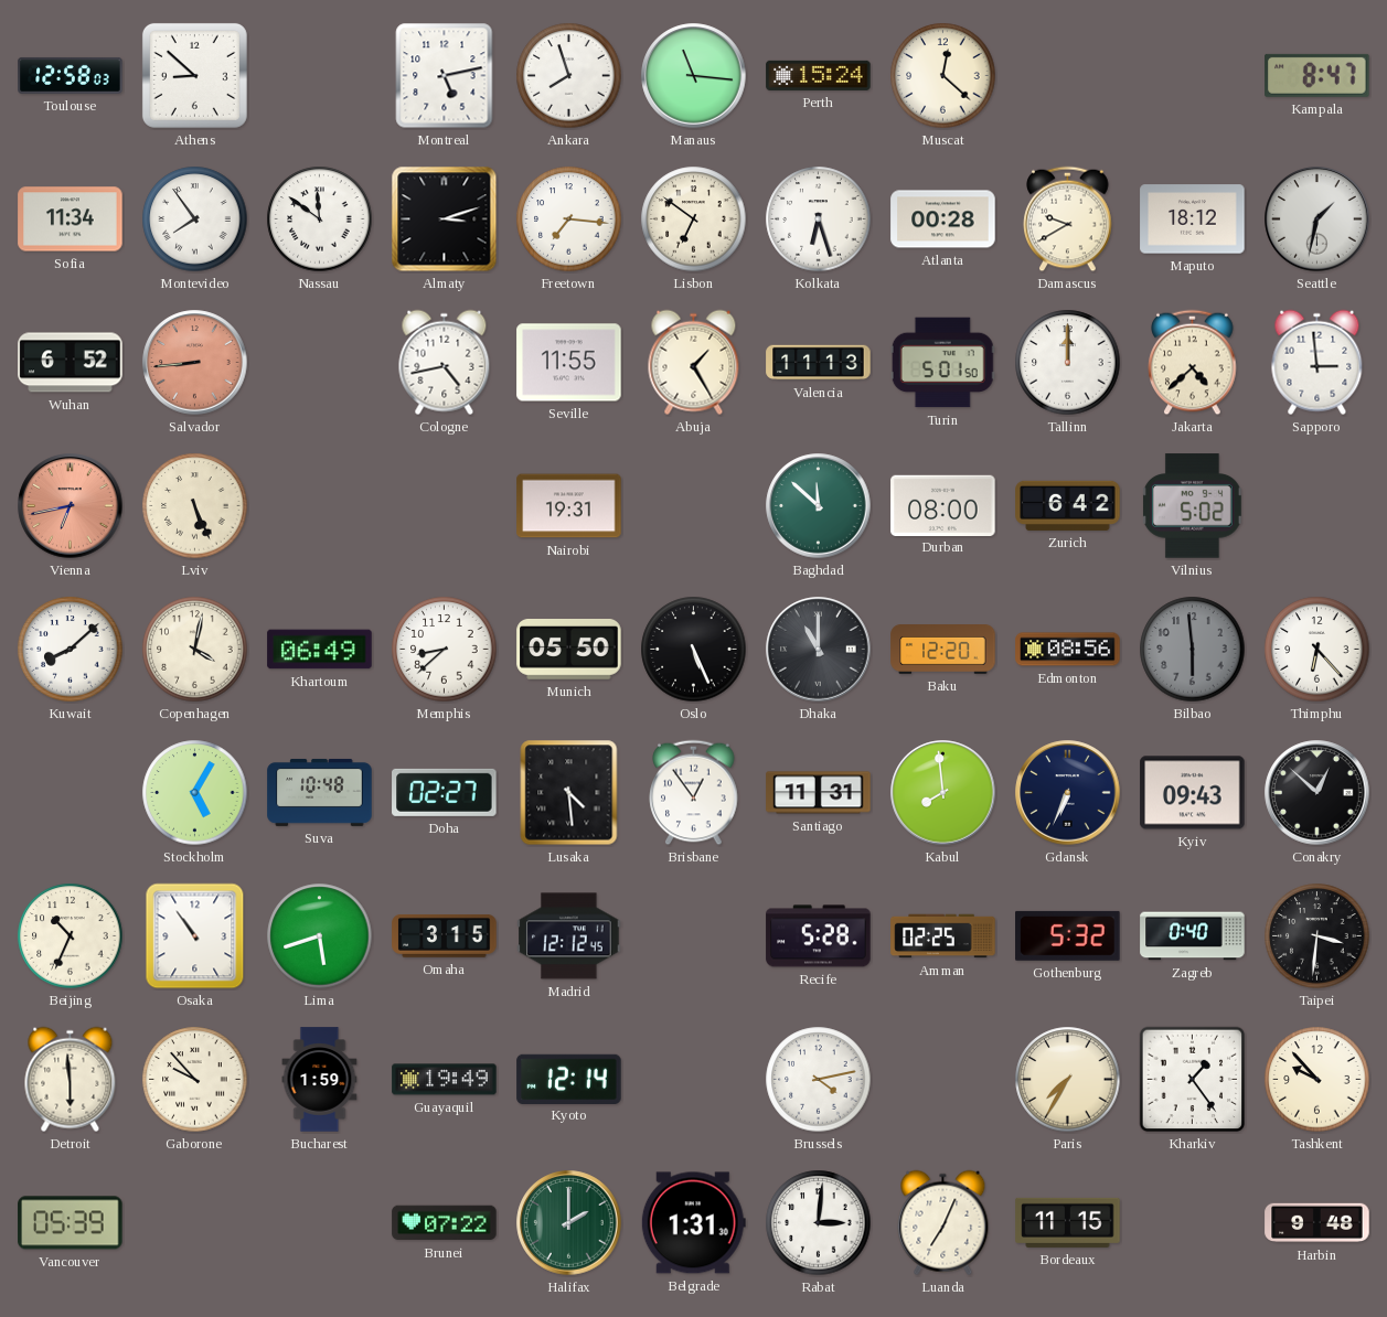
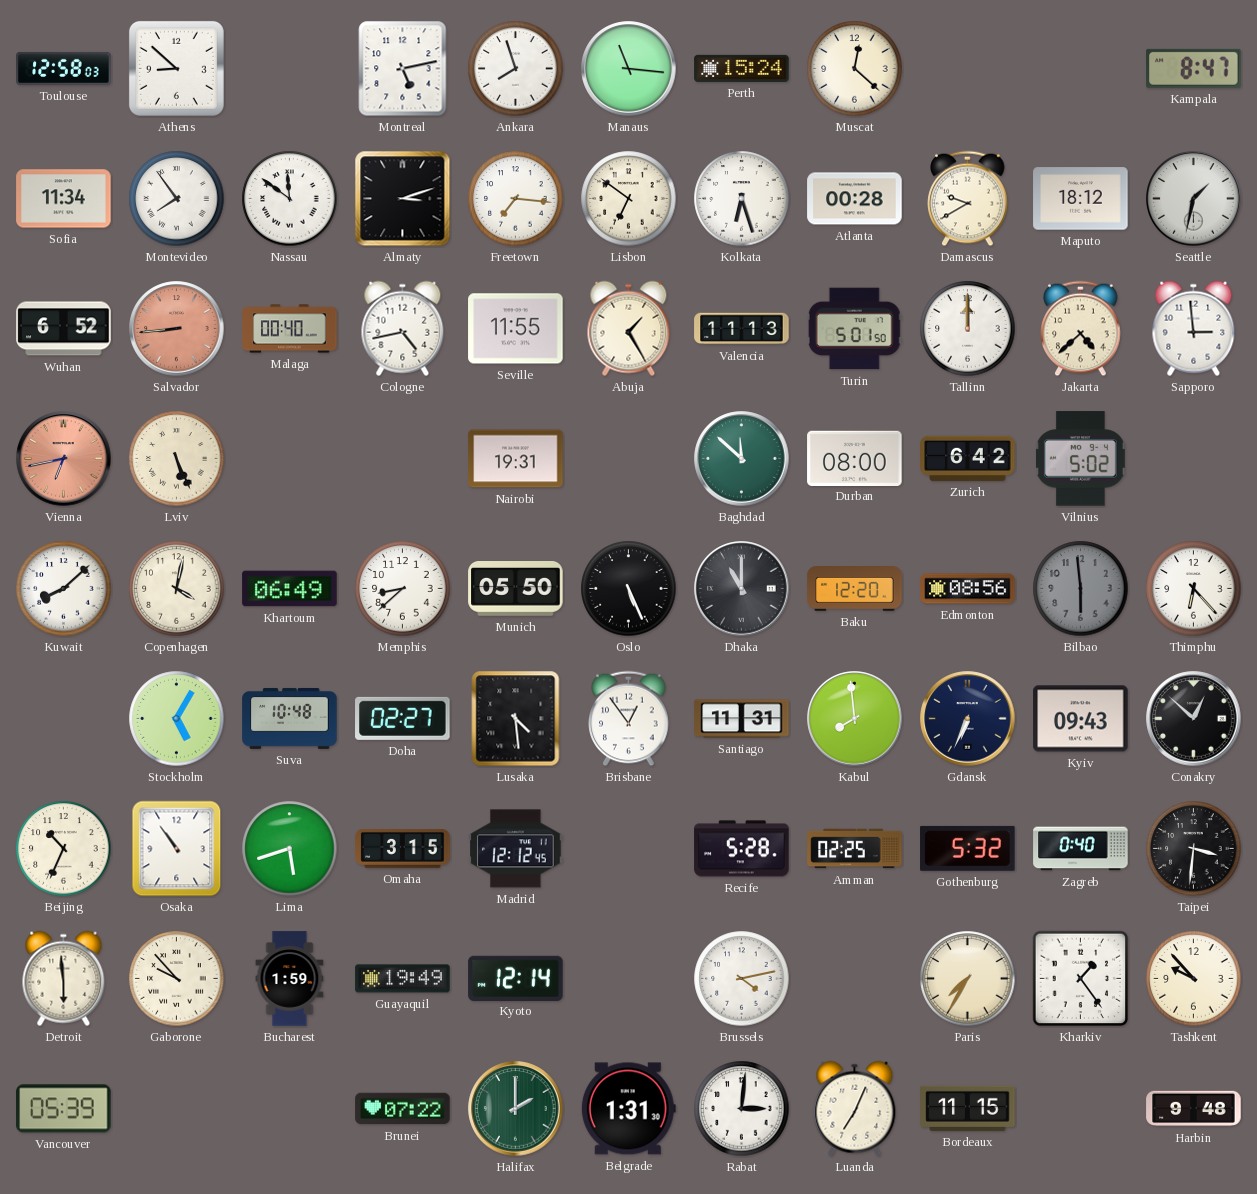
Malaga: none -> 00:40
